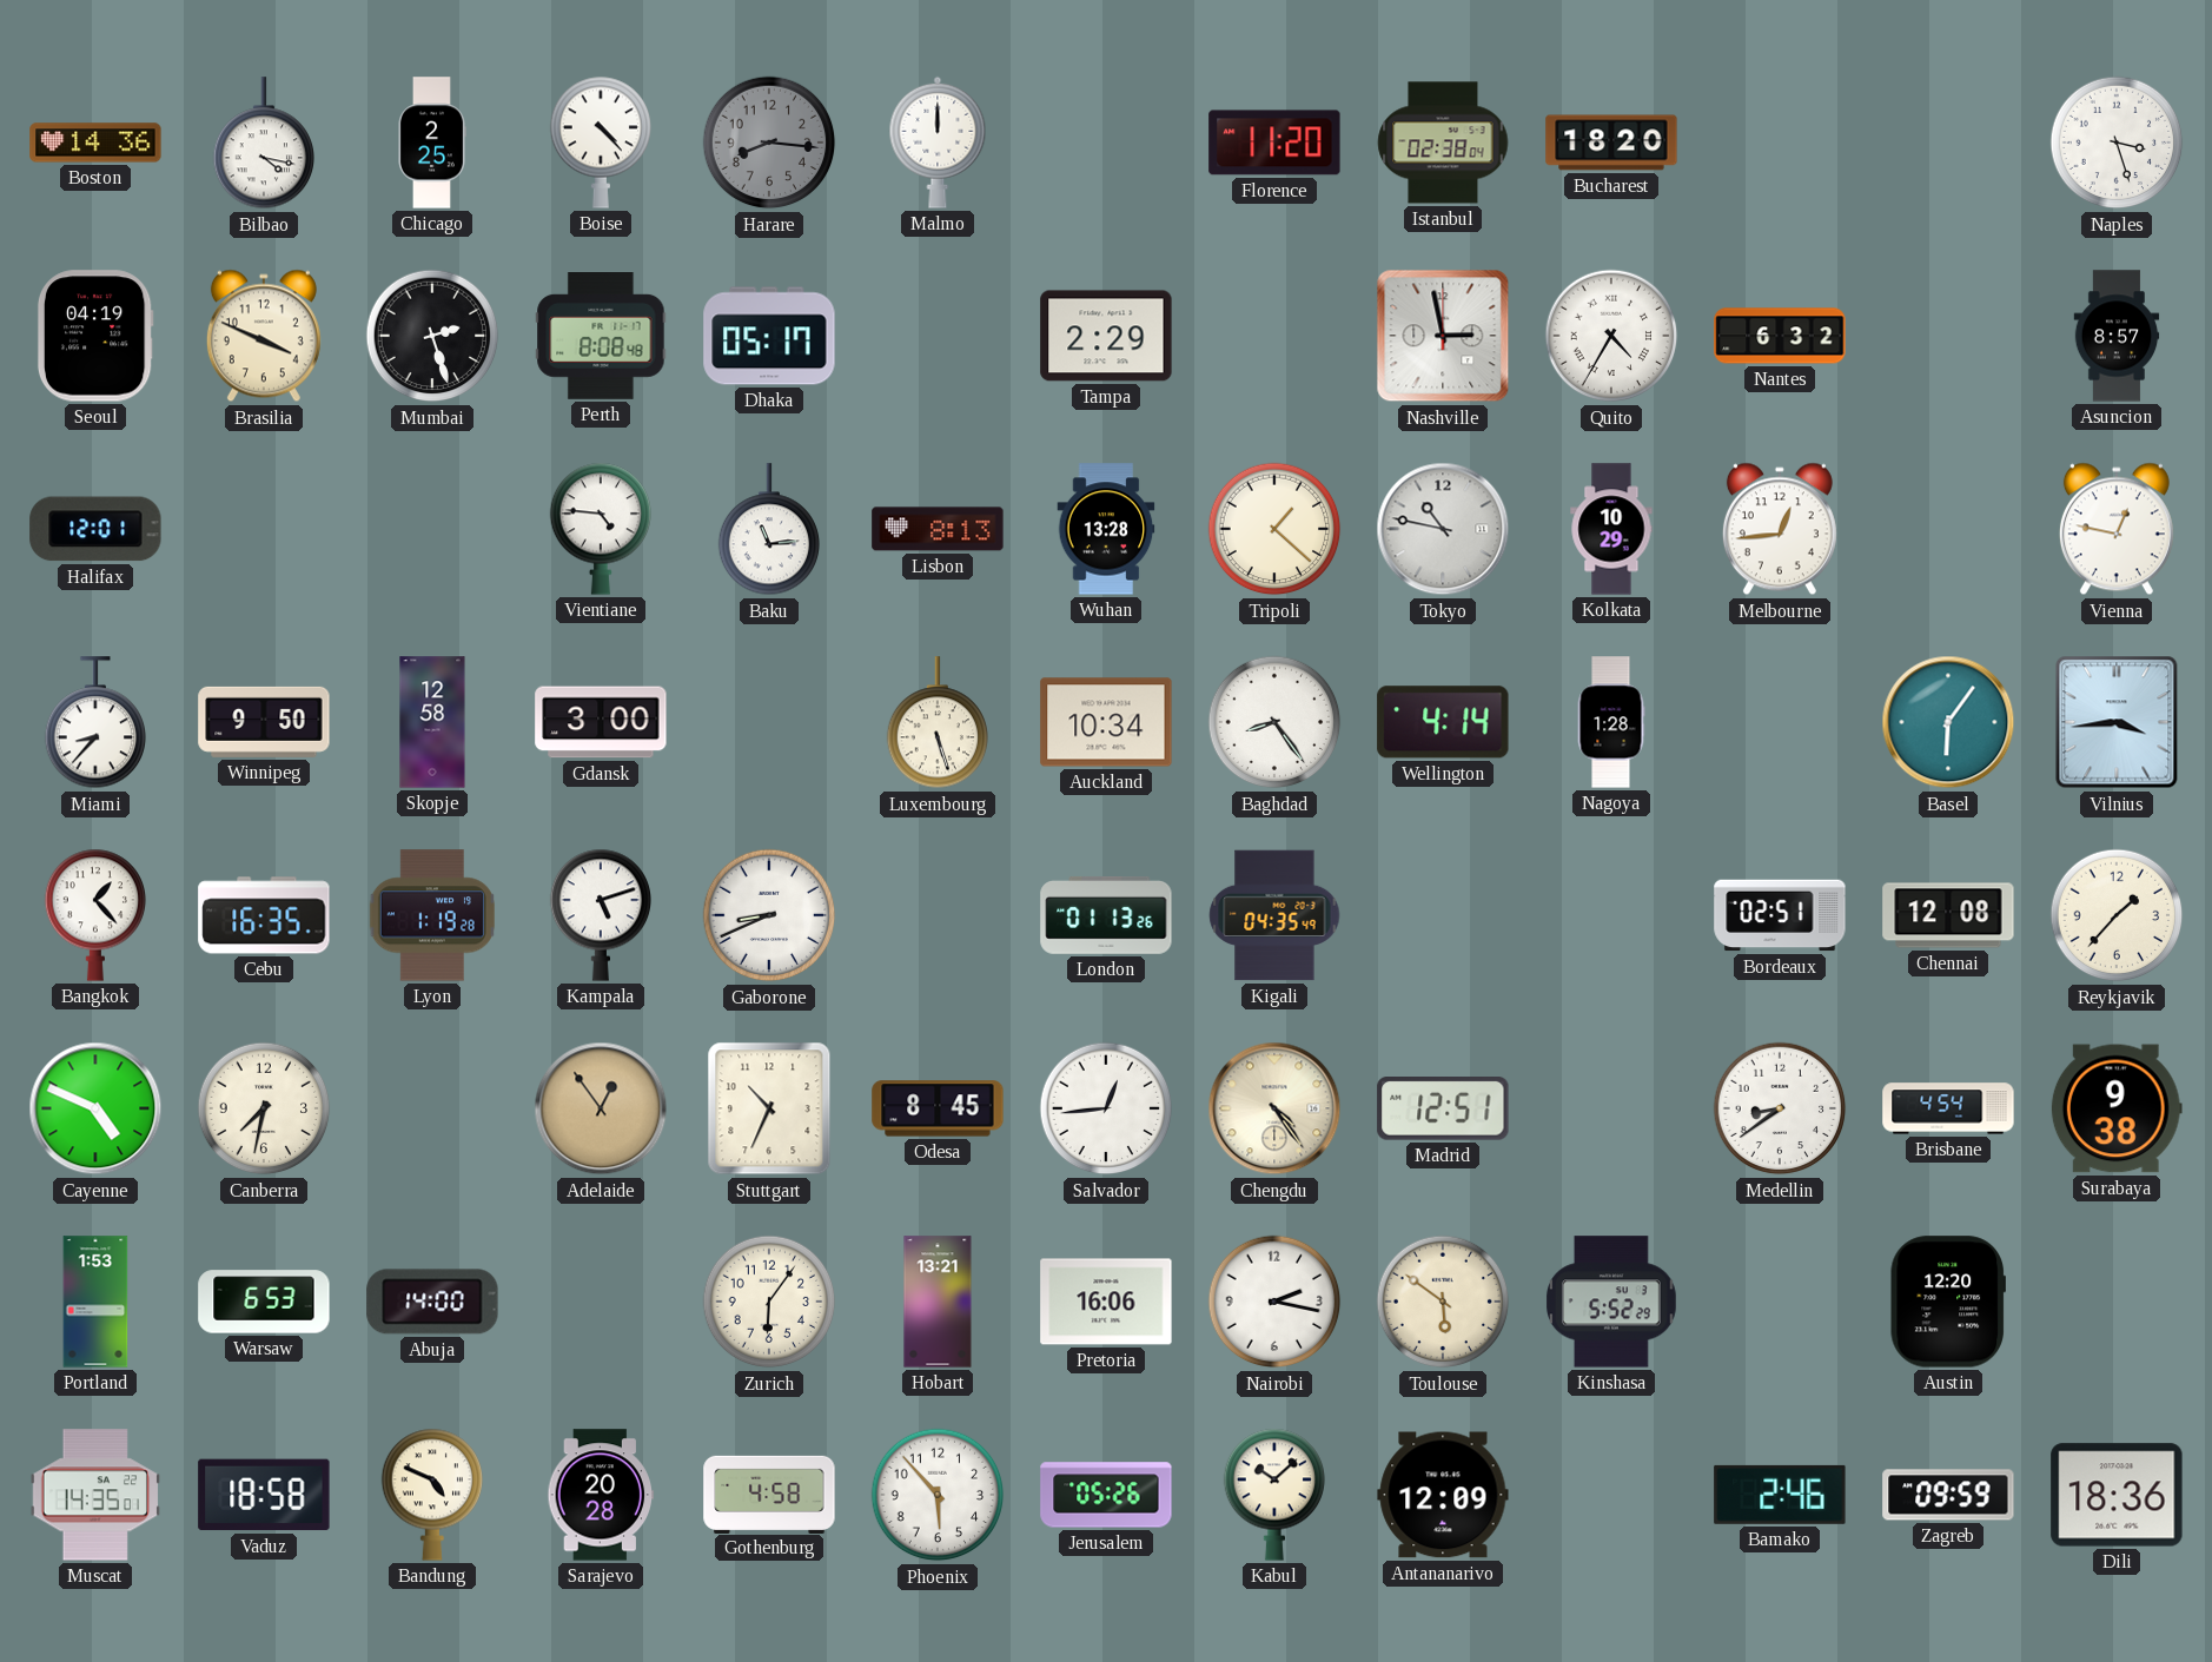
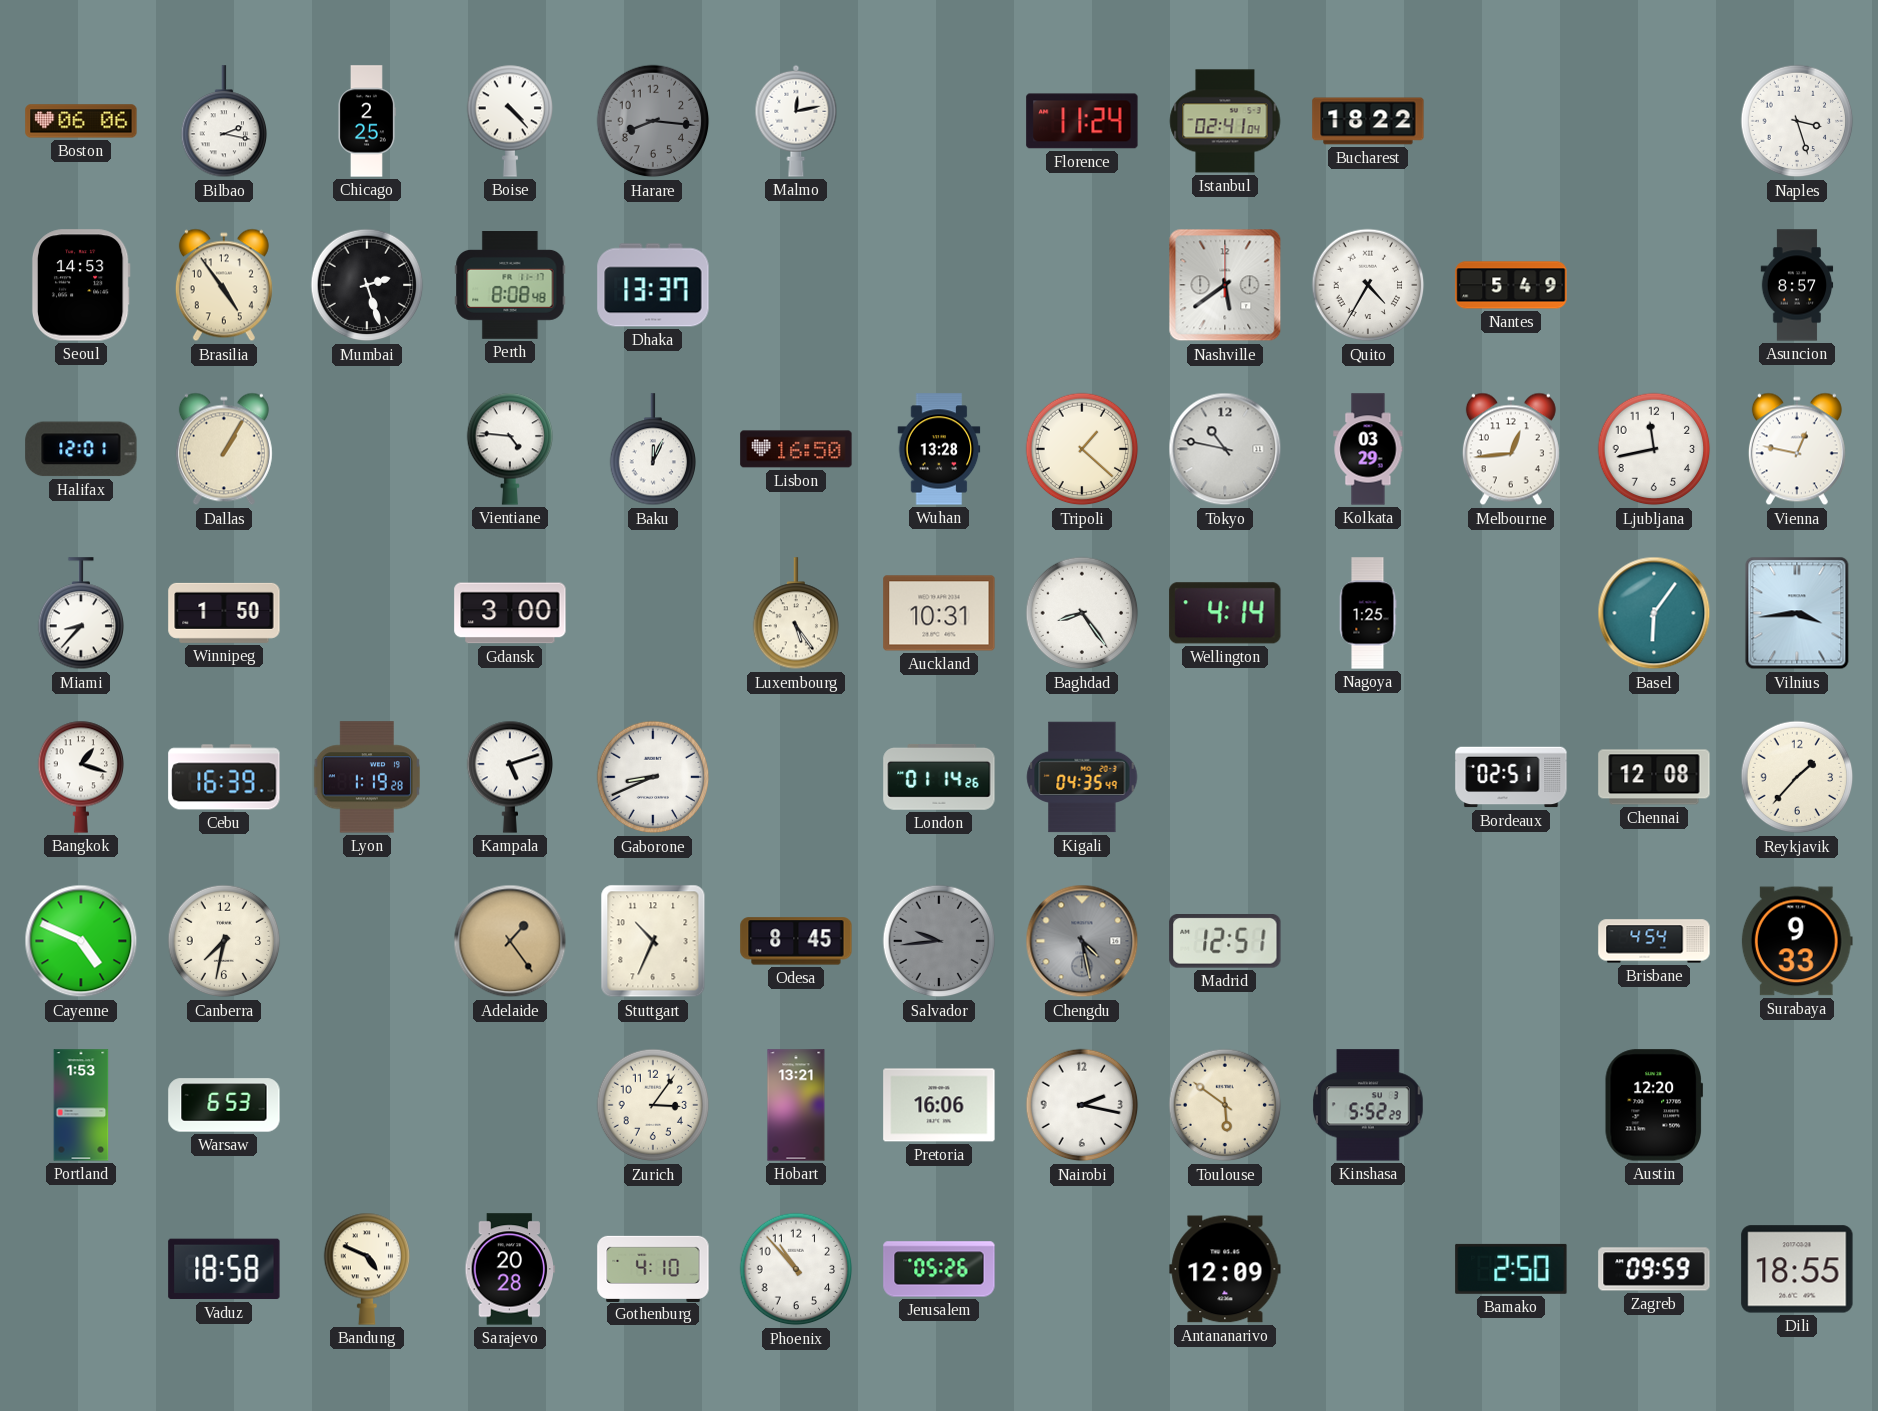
Boston: 14:36 -> 06:06
Bilbao: 4:17 -> 2:17
Malmo: 12:00 -> 12:13
Florence: 11:20 -> 11:24
Istanbul: 02:38 -> 02:41
Bucharest: 18:20 -> 18:22
Seoul: 04:19 -> 14:53
Brasilia: 3:49 -> 4:54
Dhaka: 05:17 -> 13:37
Tampa: 2:29 -> none
Nashville: 2:58 -> 5:39
Nantes: 6:32 -> 5:49
Dallas: none -> 1:05
Baku: 11:14 -> 12:04
Lisbon: 8:13 -> 16:50
Kolkata: 10:29 -> 03:29
Ljubljana: none -> 11:43
Winnipeg: 9:50 -> 1:50
Skopje: 12:58 -> none
Luxembourg: 5:27 -> 5:24
Auckland: 10:34 -> 10:31
Nagoya: 1:28 -> 1:25
Bangkok: 1:23 -> 1:18
Cebu: 16:35 -> 16:39
London: 01:13 -> 01:14
Adelaide: 12:54 -> 1:24
Salvador: 12:44 -> 9:44
Salvador dial: white -> grey
Chengdu: 4:24 -> 4:28
Chengdu dial: cream -> grey
Medellin: 8:39 -> none
Surabaya: 9:38 -> 9:33
Abuja: 14:00 -> none
Zurich: 6:06 -> 3:06
Muscat: 14:35 -> none
Gothenburg: 4:58 -> 4:10
Phoenix: 5:53 -> 10:53
Kabul: 10:08 -> none
Bamako: 2:46 -> 2:50
Dili: 18:36 -> 18:55
